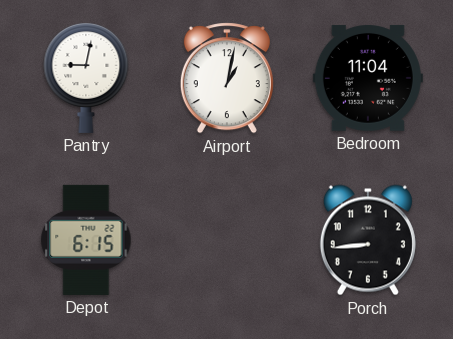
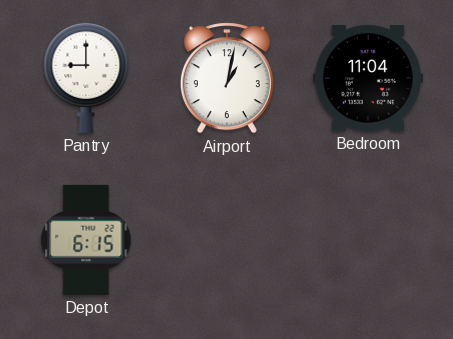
Pantry: 9:02 -> 9:00
Porch: 8:44 -> none
